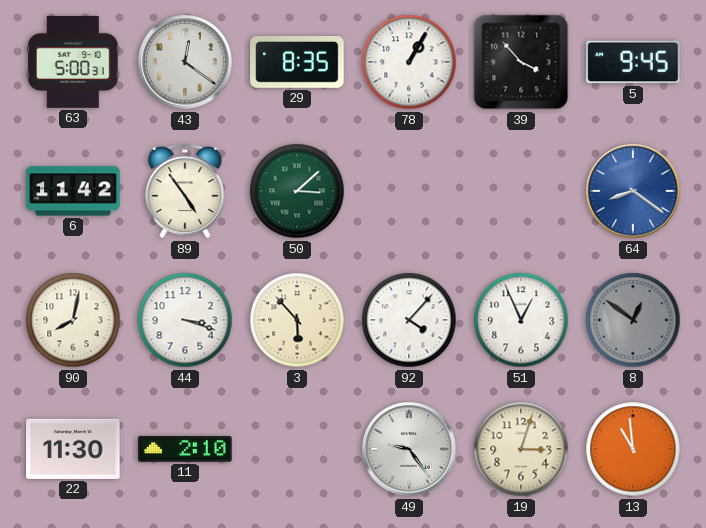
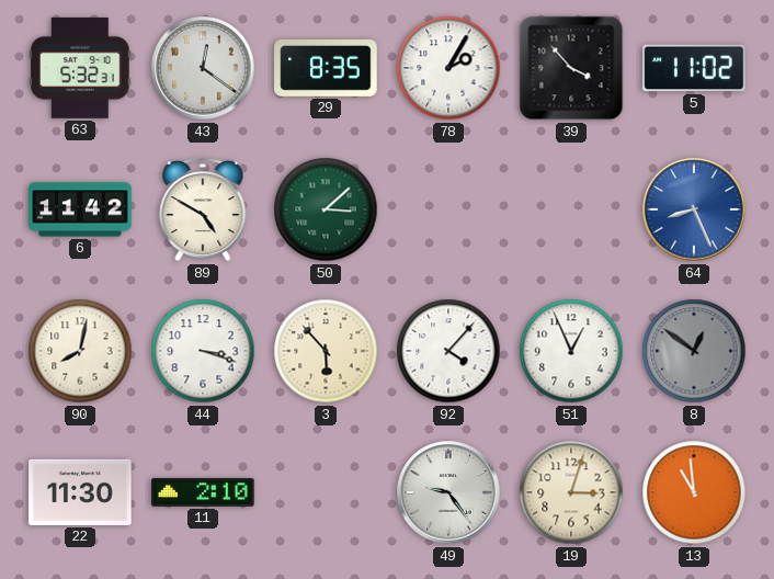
63: 5:00 -> 5:32
78: 1:05 -> 2:05
5: 9:45 -> 11:02
89: 4:54 -> 4:50
64: 8:21 -> 8:26
